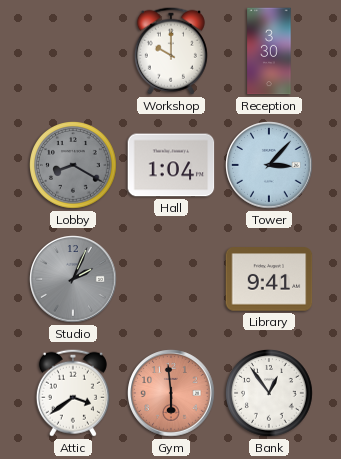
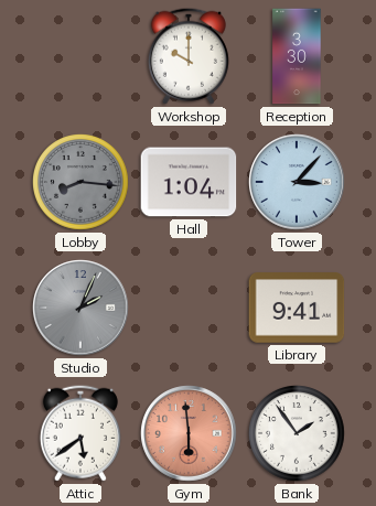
Lobby: 8:20 -> 8:16
Attic: 3:39 -> 5:39
Bank: 12:54 -> 1:54
